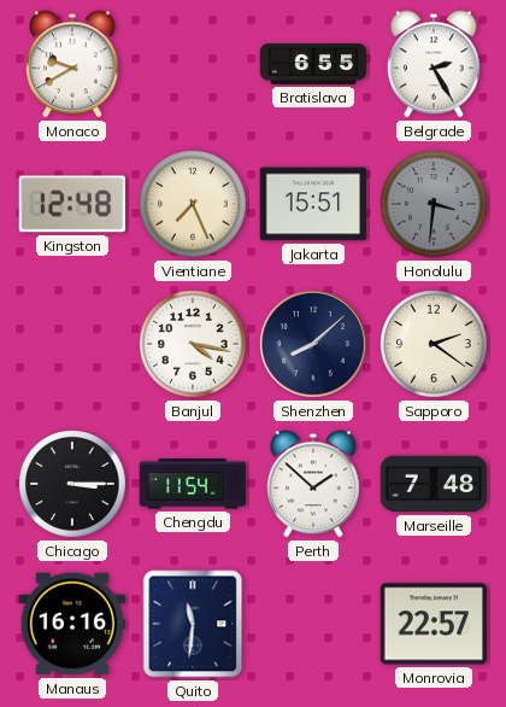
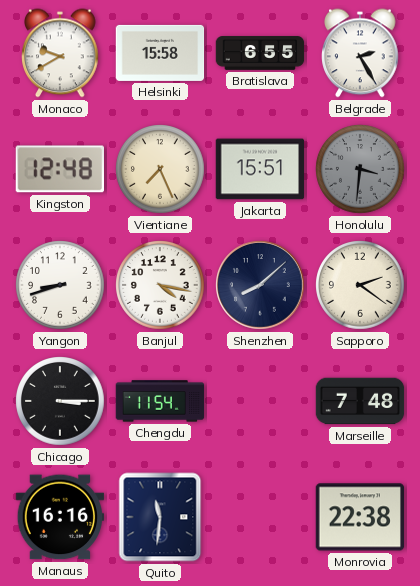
Helsinki: none -> 15:58
Yangon: none -> 8:42
Perth: 1:52 -> none
Monrovia: 22:57 -> 22:38
